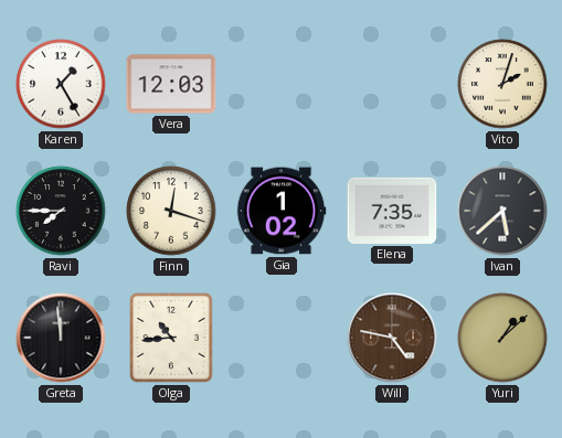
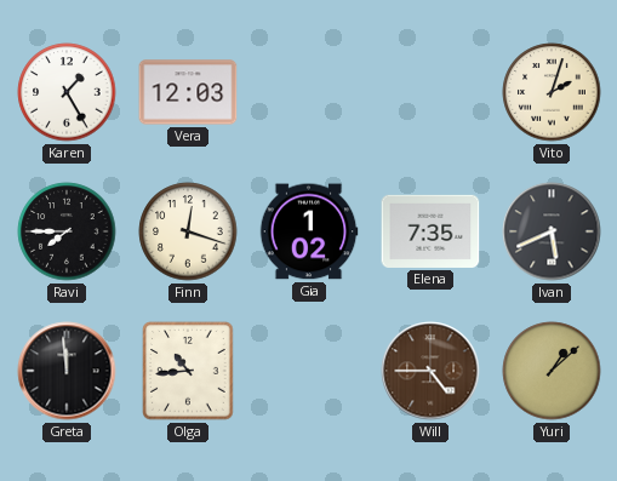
Ivan: 5:38 -> 5:41
Will: 4:47 -> 4:45
